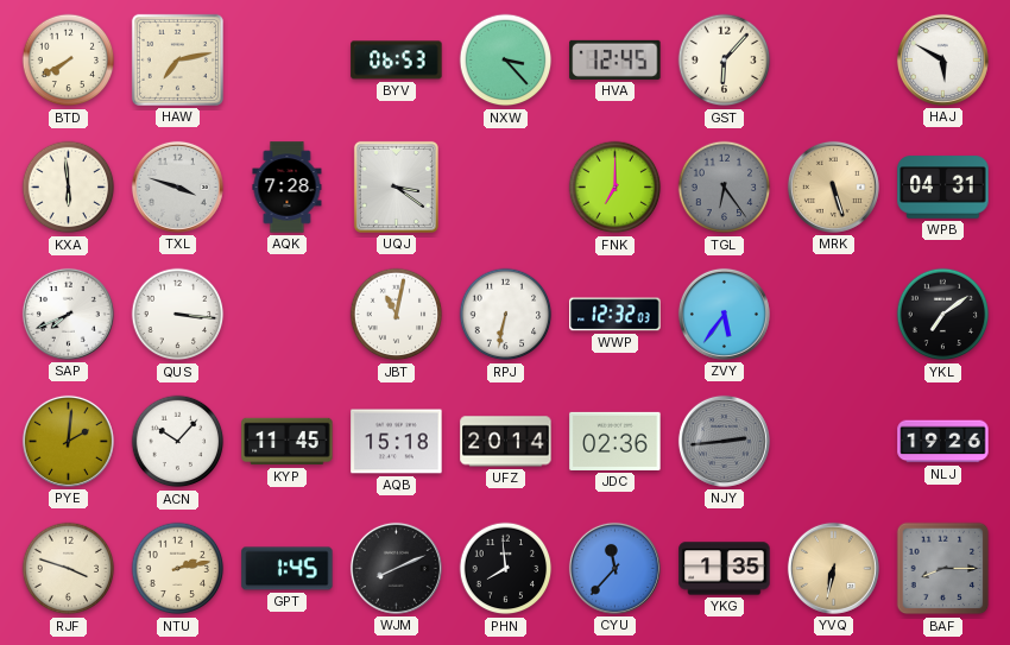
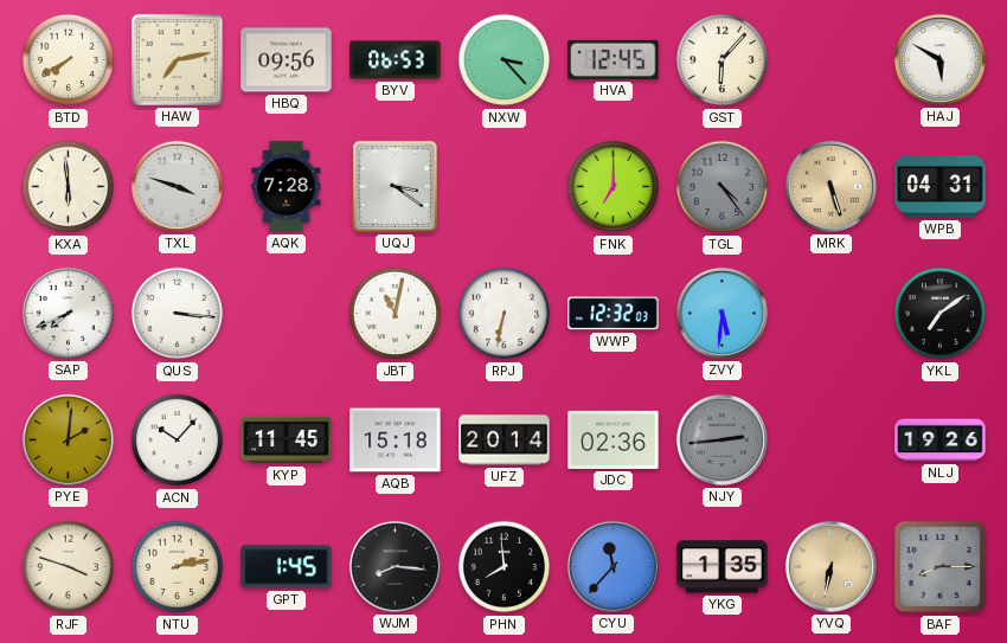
HBQ: none -> 09:56
TGL: 6:24 -> 4:24
ZVY: 5:36 -> 5:31
WJM: 8:11 -> 8:16
